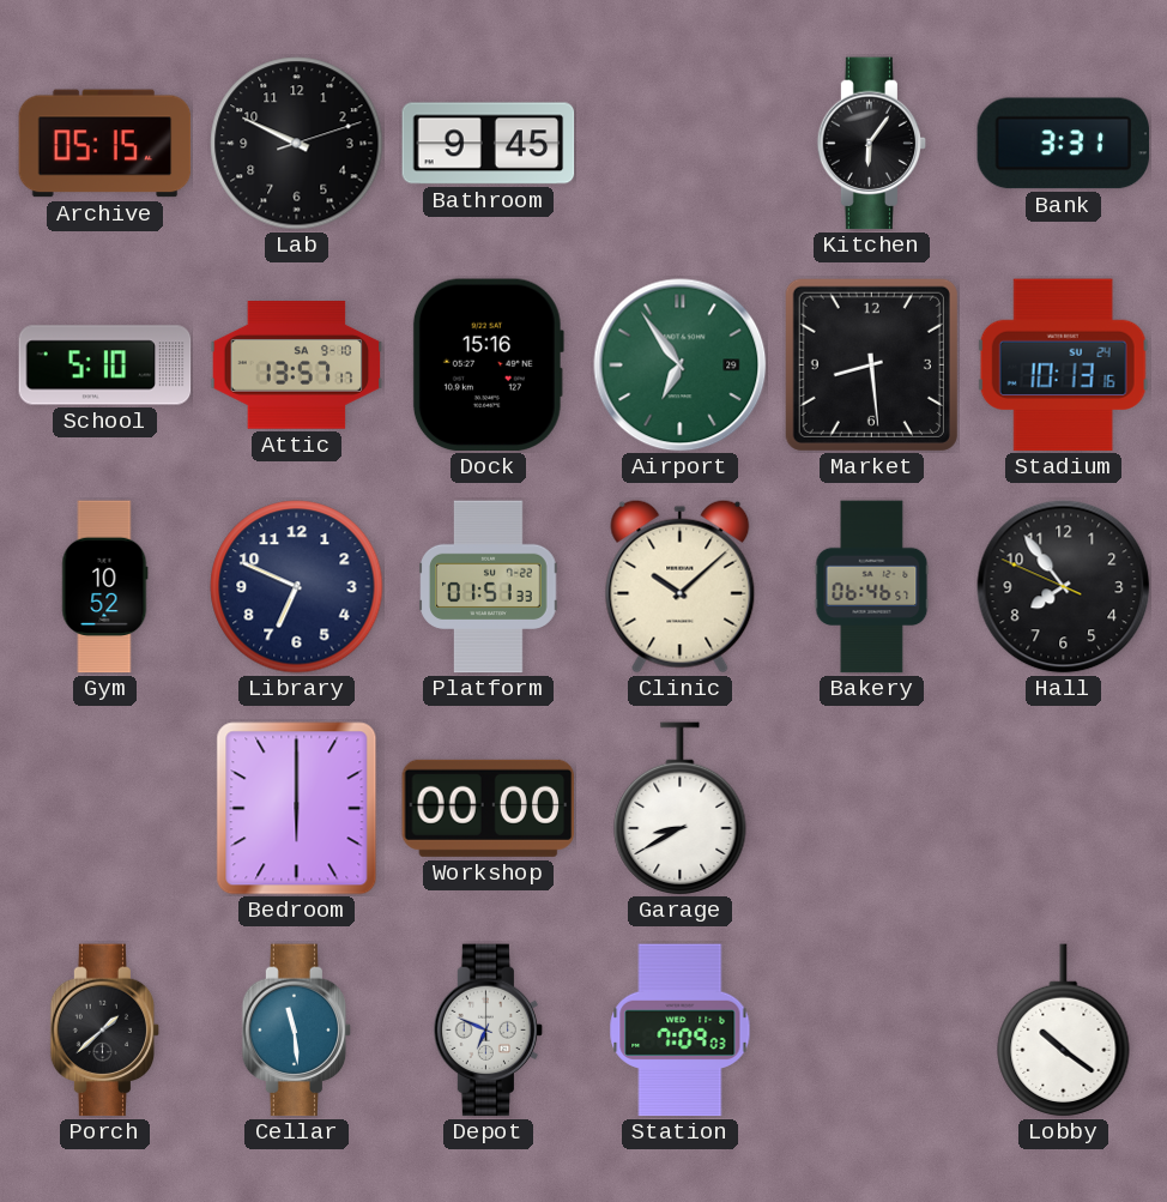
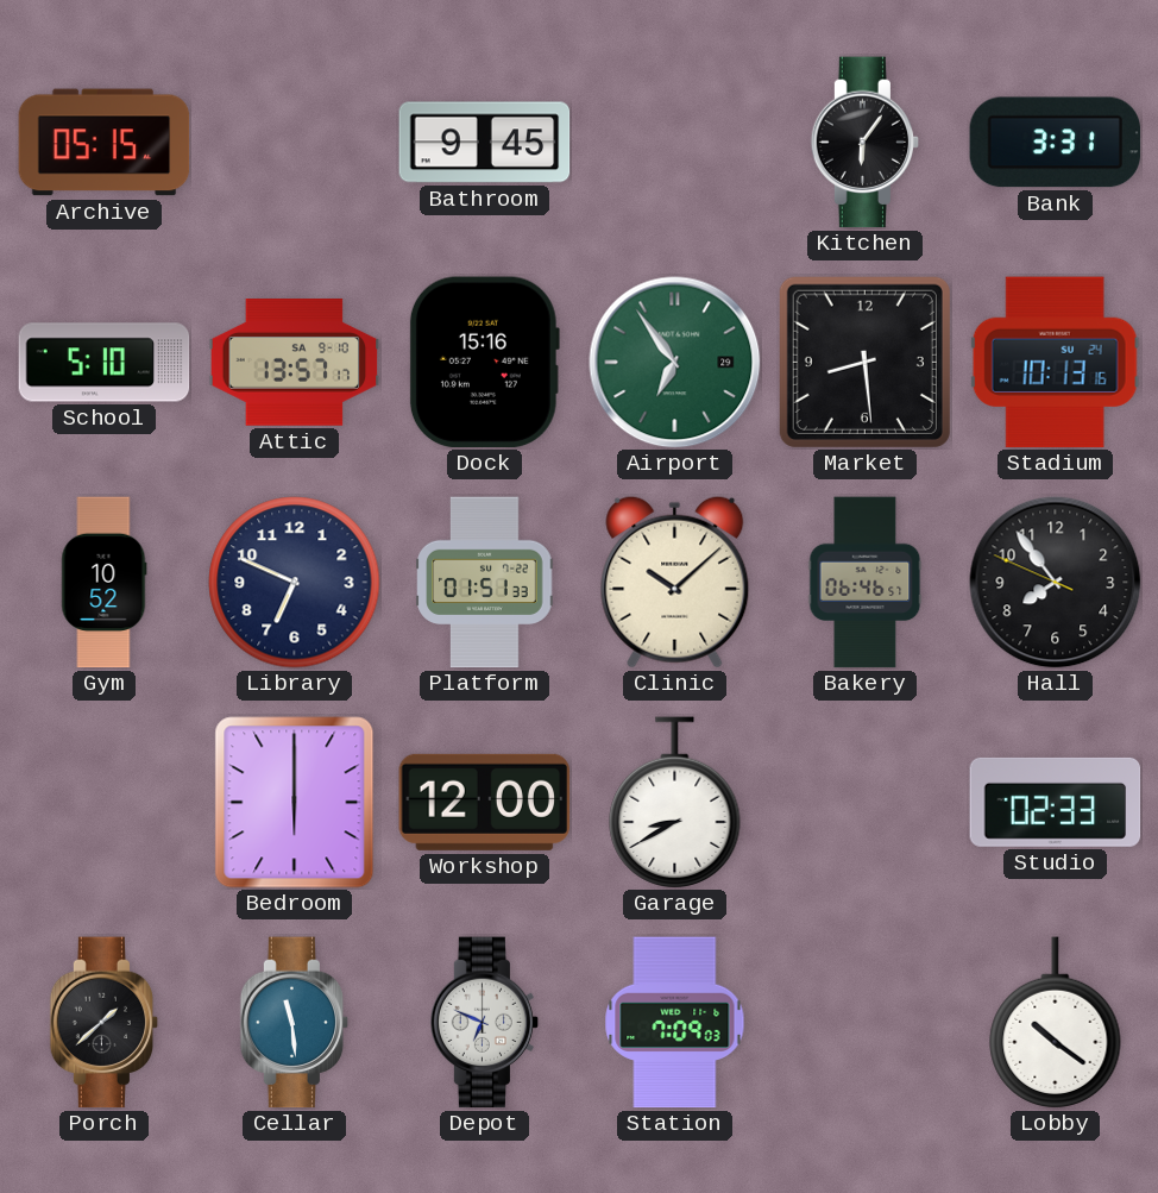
Lab: 9:49 -> none
Workshop: 00:00 -> 12:00
Studio: none -> 02:33
